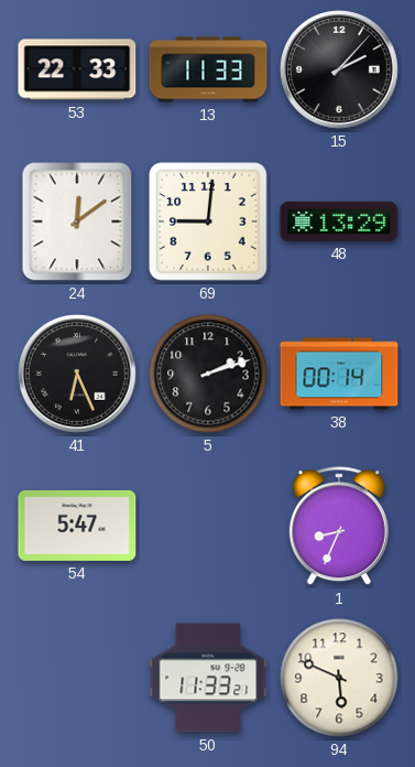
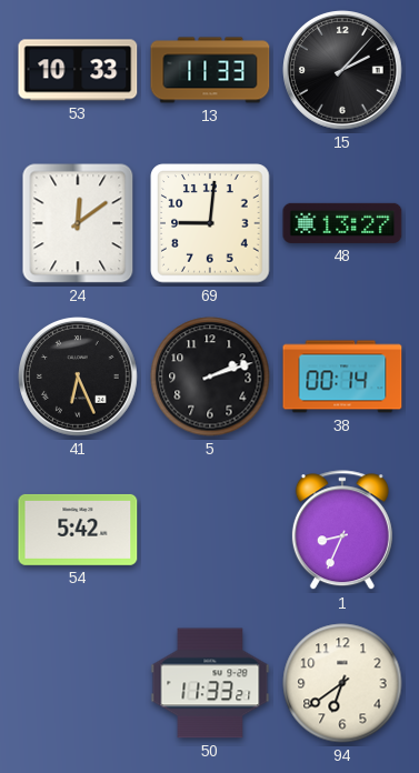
53: 22:33 -> 10:33
48: 13:29 -> 13:27
54: 5:47 -> 5:42
94: 5:49 -> 6:39
